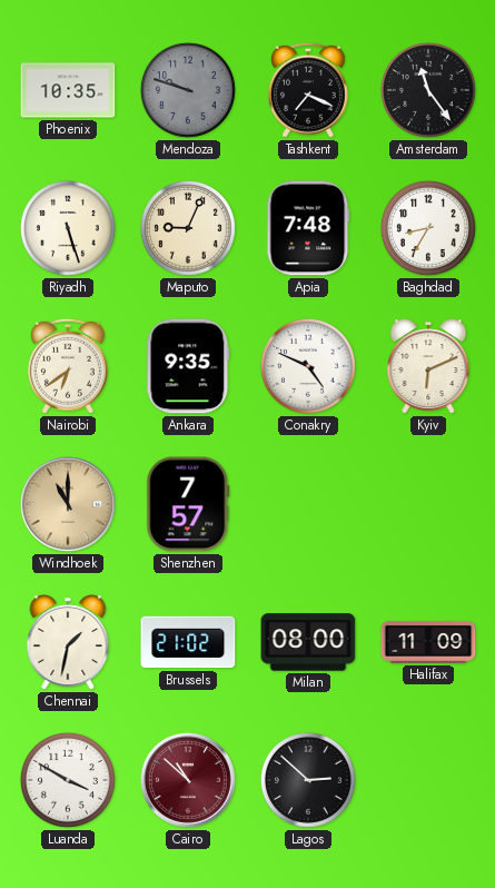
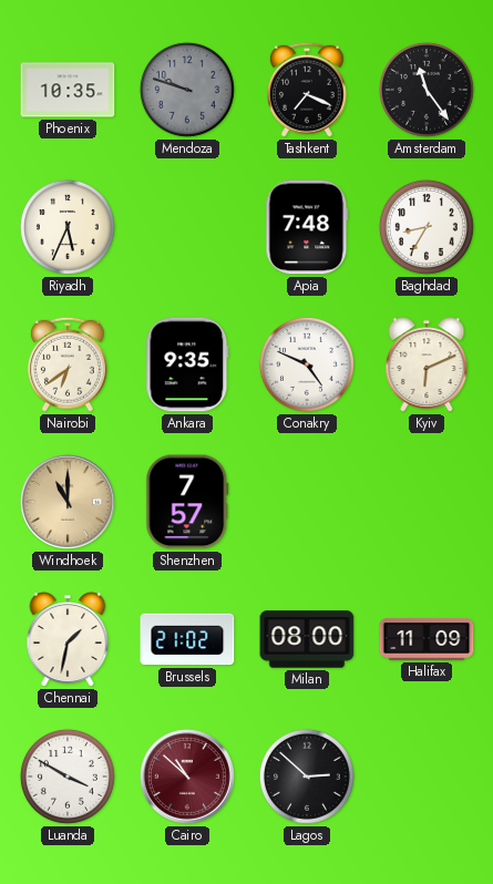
Riyadh: 5:27 -> 5:34
Maputo: 9:04 -> none
